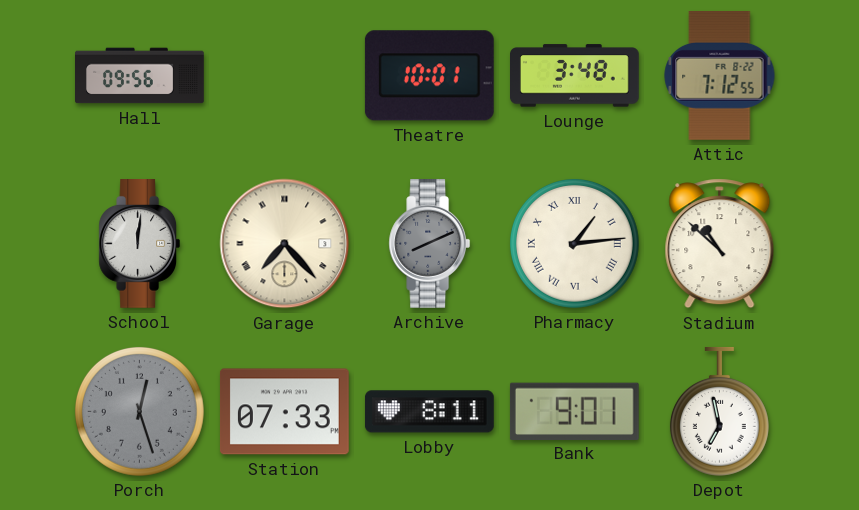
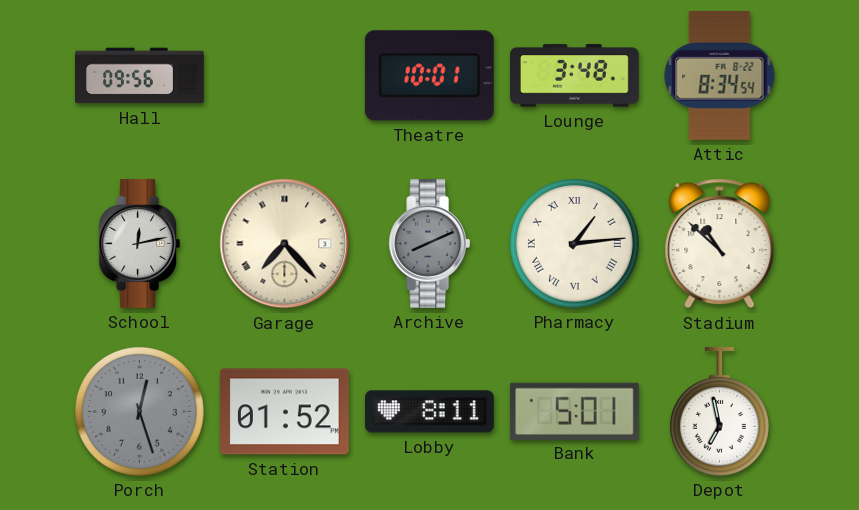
Attic: 7:12 -> 8:34
School: 12:01 -> 12:13
Station: 07:33 -> 01:52
Bank: 9:01 -> 5:01
